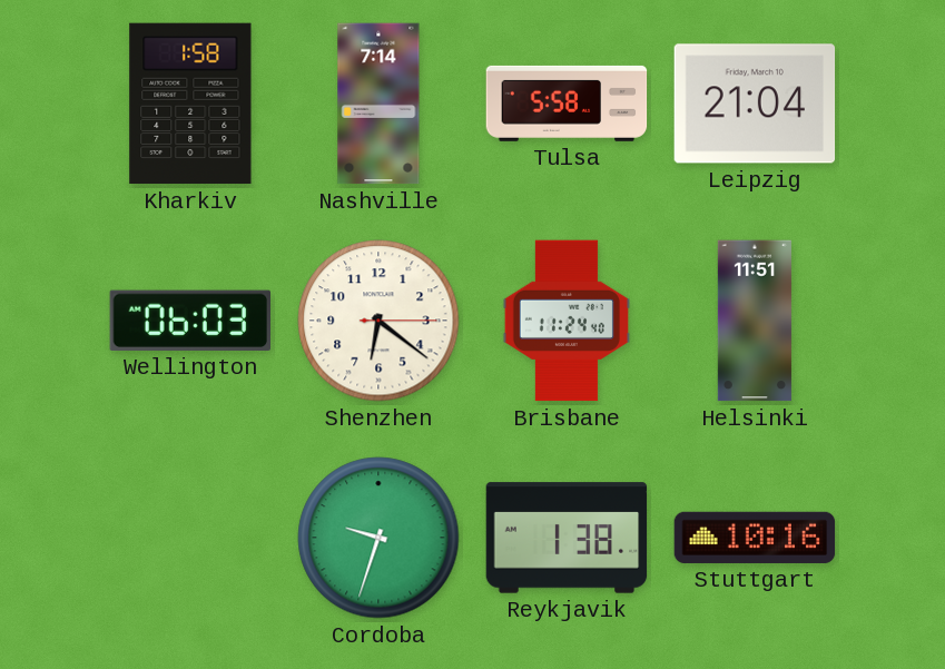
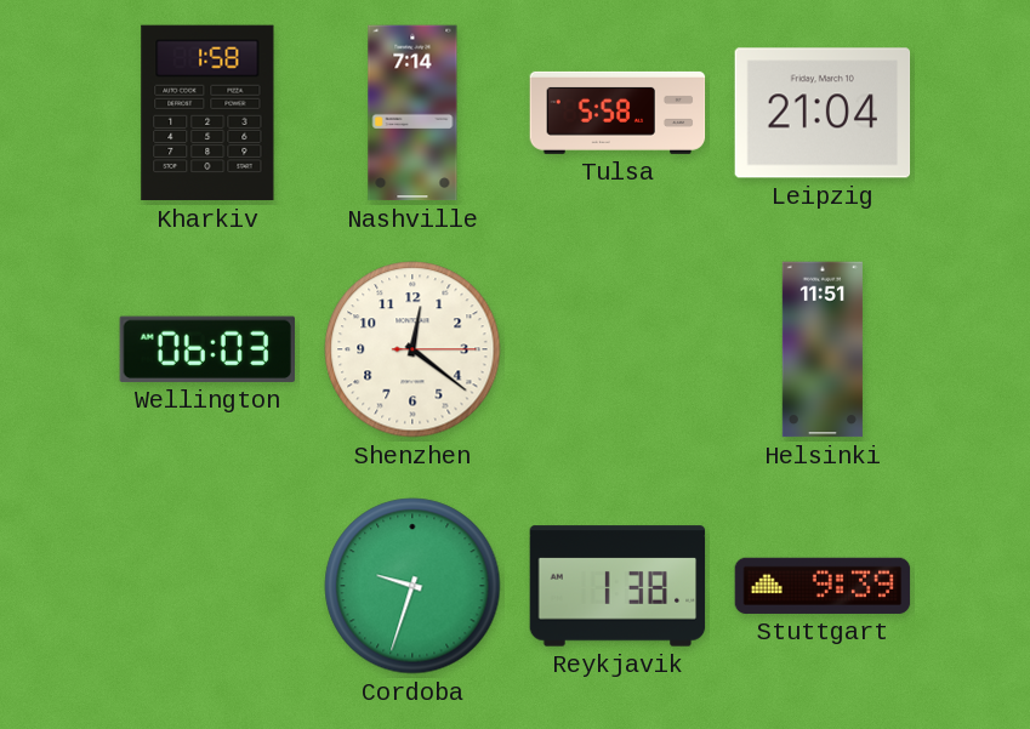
Shenzhen: 6:21 -> 12:21
Brisbane: 11:24 -> none
Stuttgart: 10:16 -> 9:39
